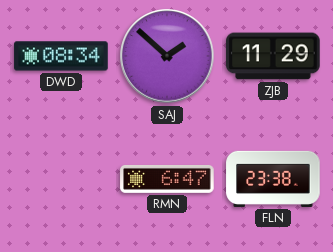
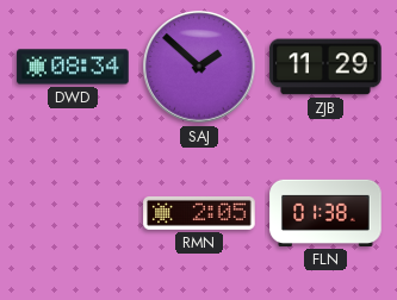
RMN: 6:47 -> 2:05
FLN: 23:38 -> 01:38
